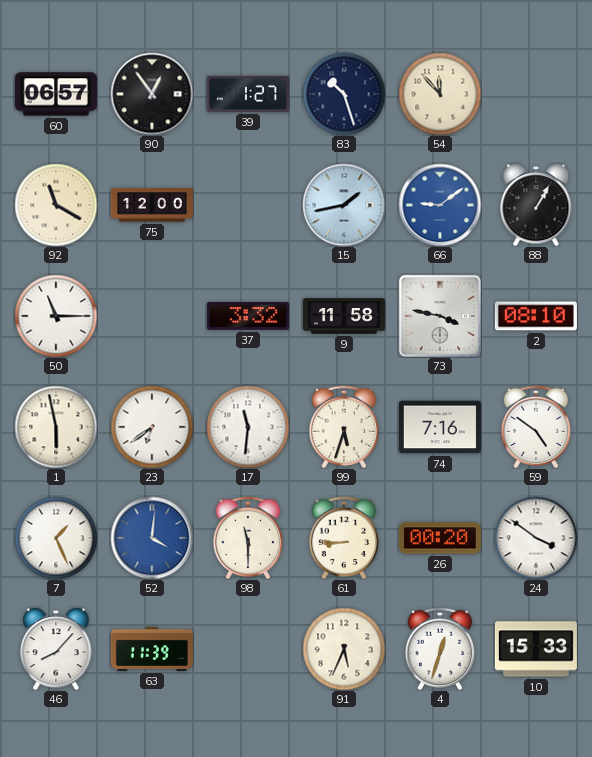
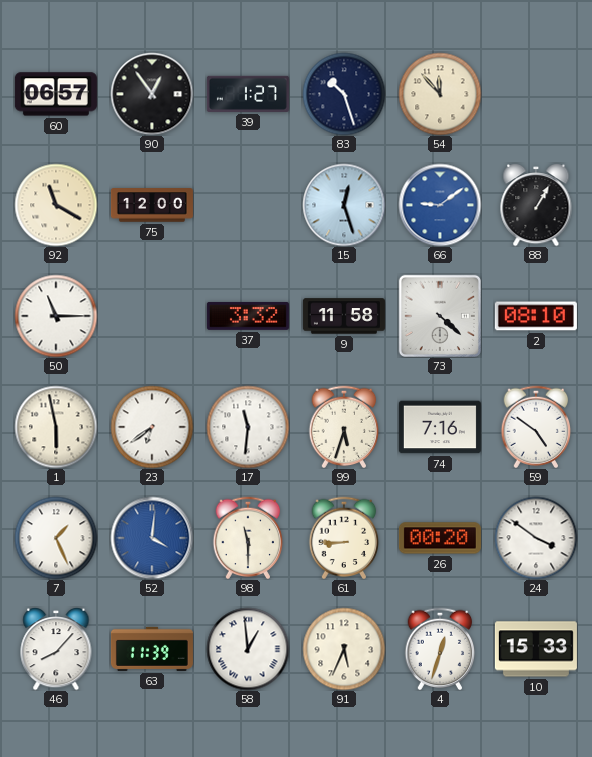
15: 1:43 -> 12:27
73: 3:47 -> 4:22
58: none -> 12:59
